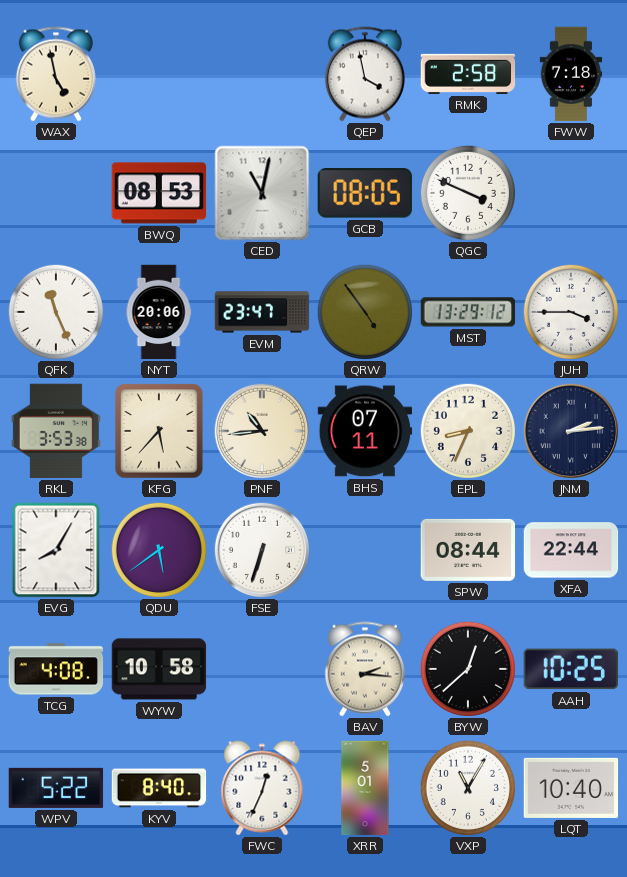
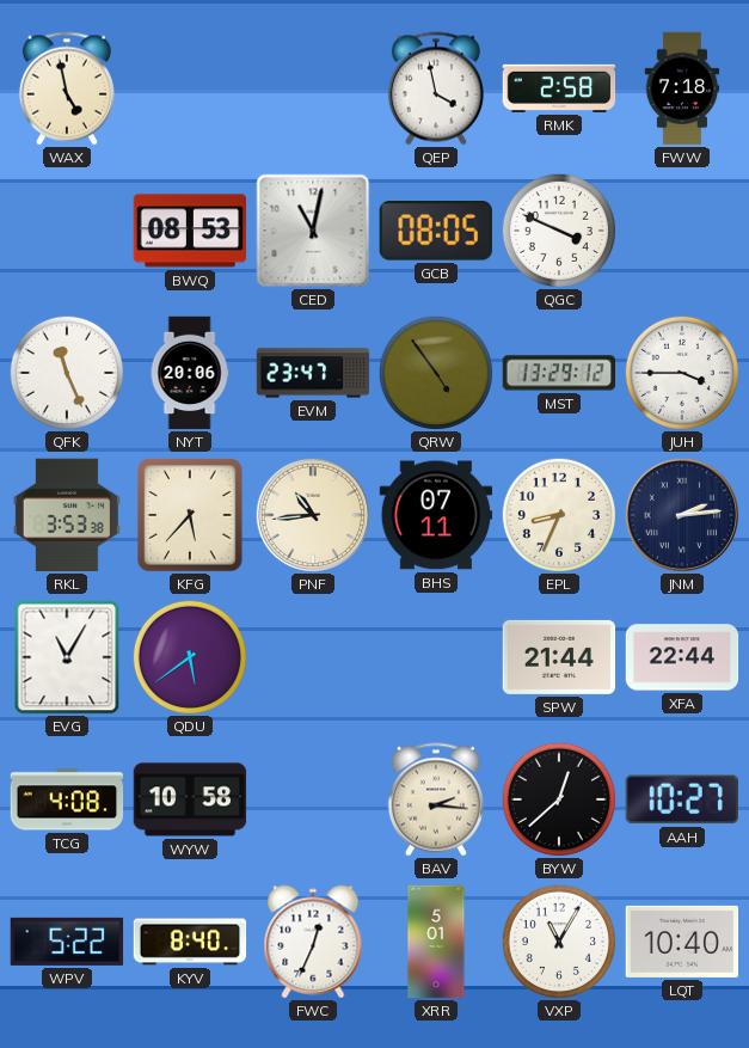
EVG: 8:05 -> 11:05
FSE: 6:33 -> none
SPW: 08:44 -> 21:44
AAH: 10:25 -> 10:27
